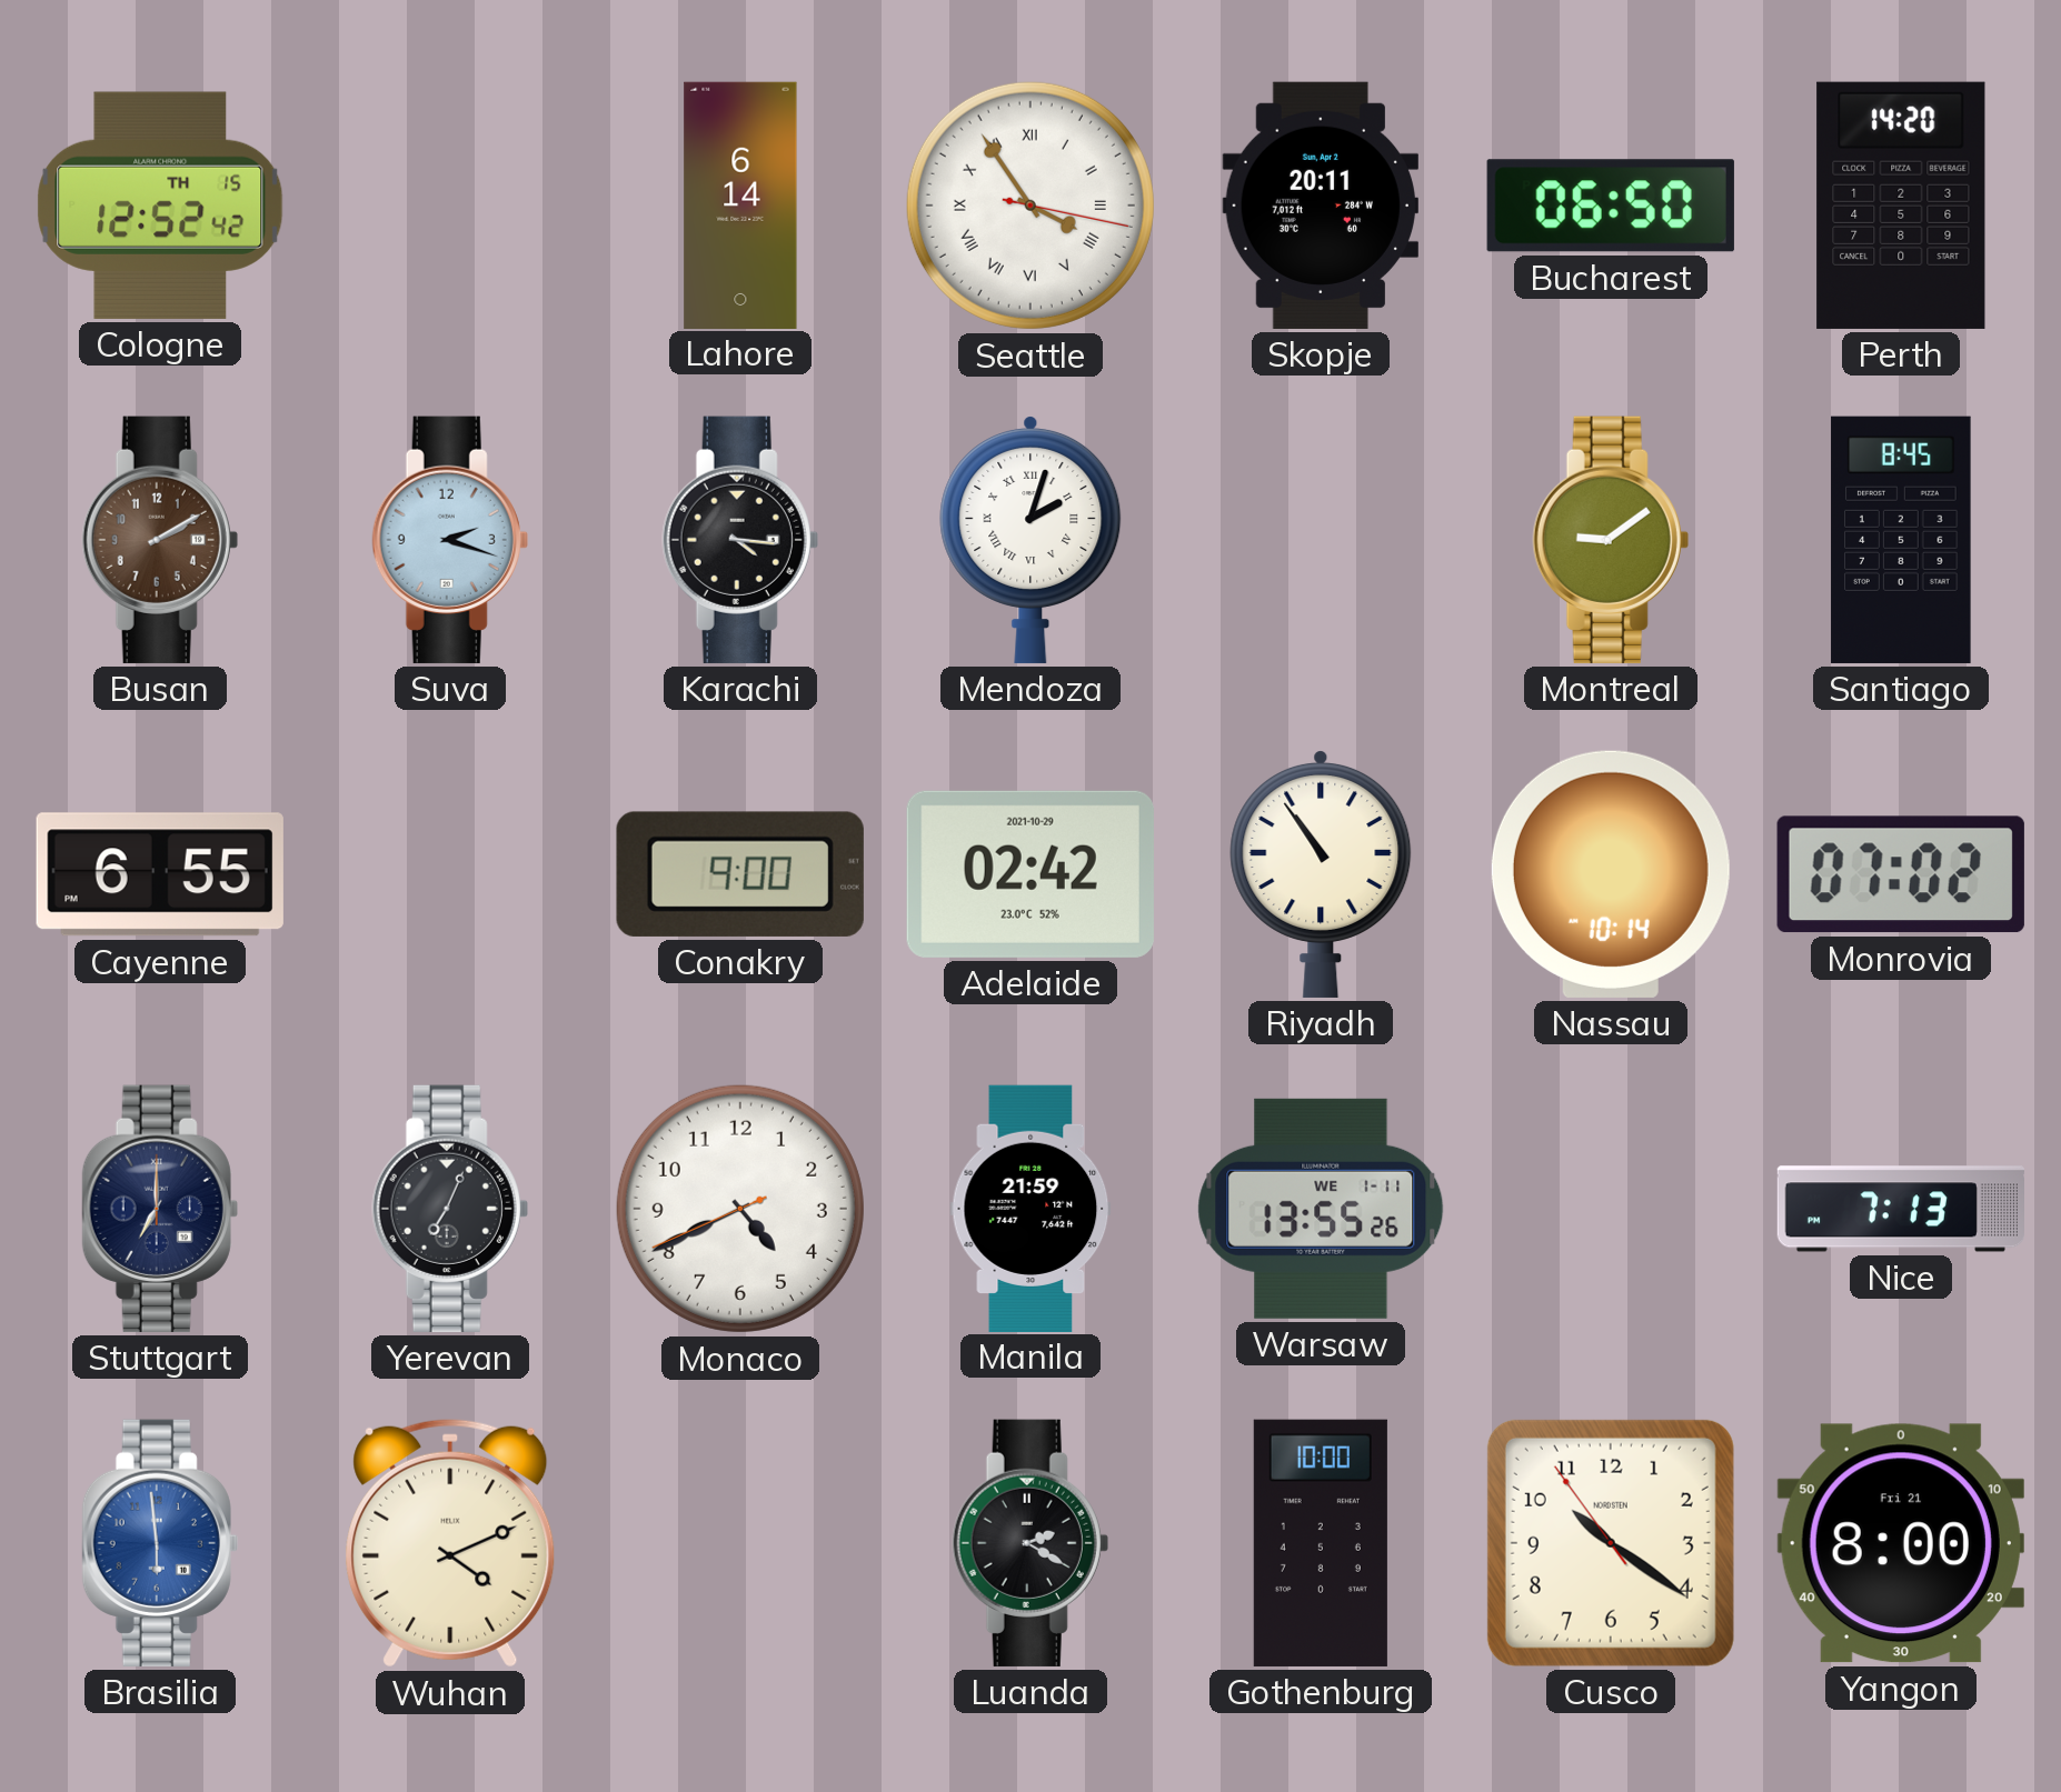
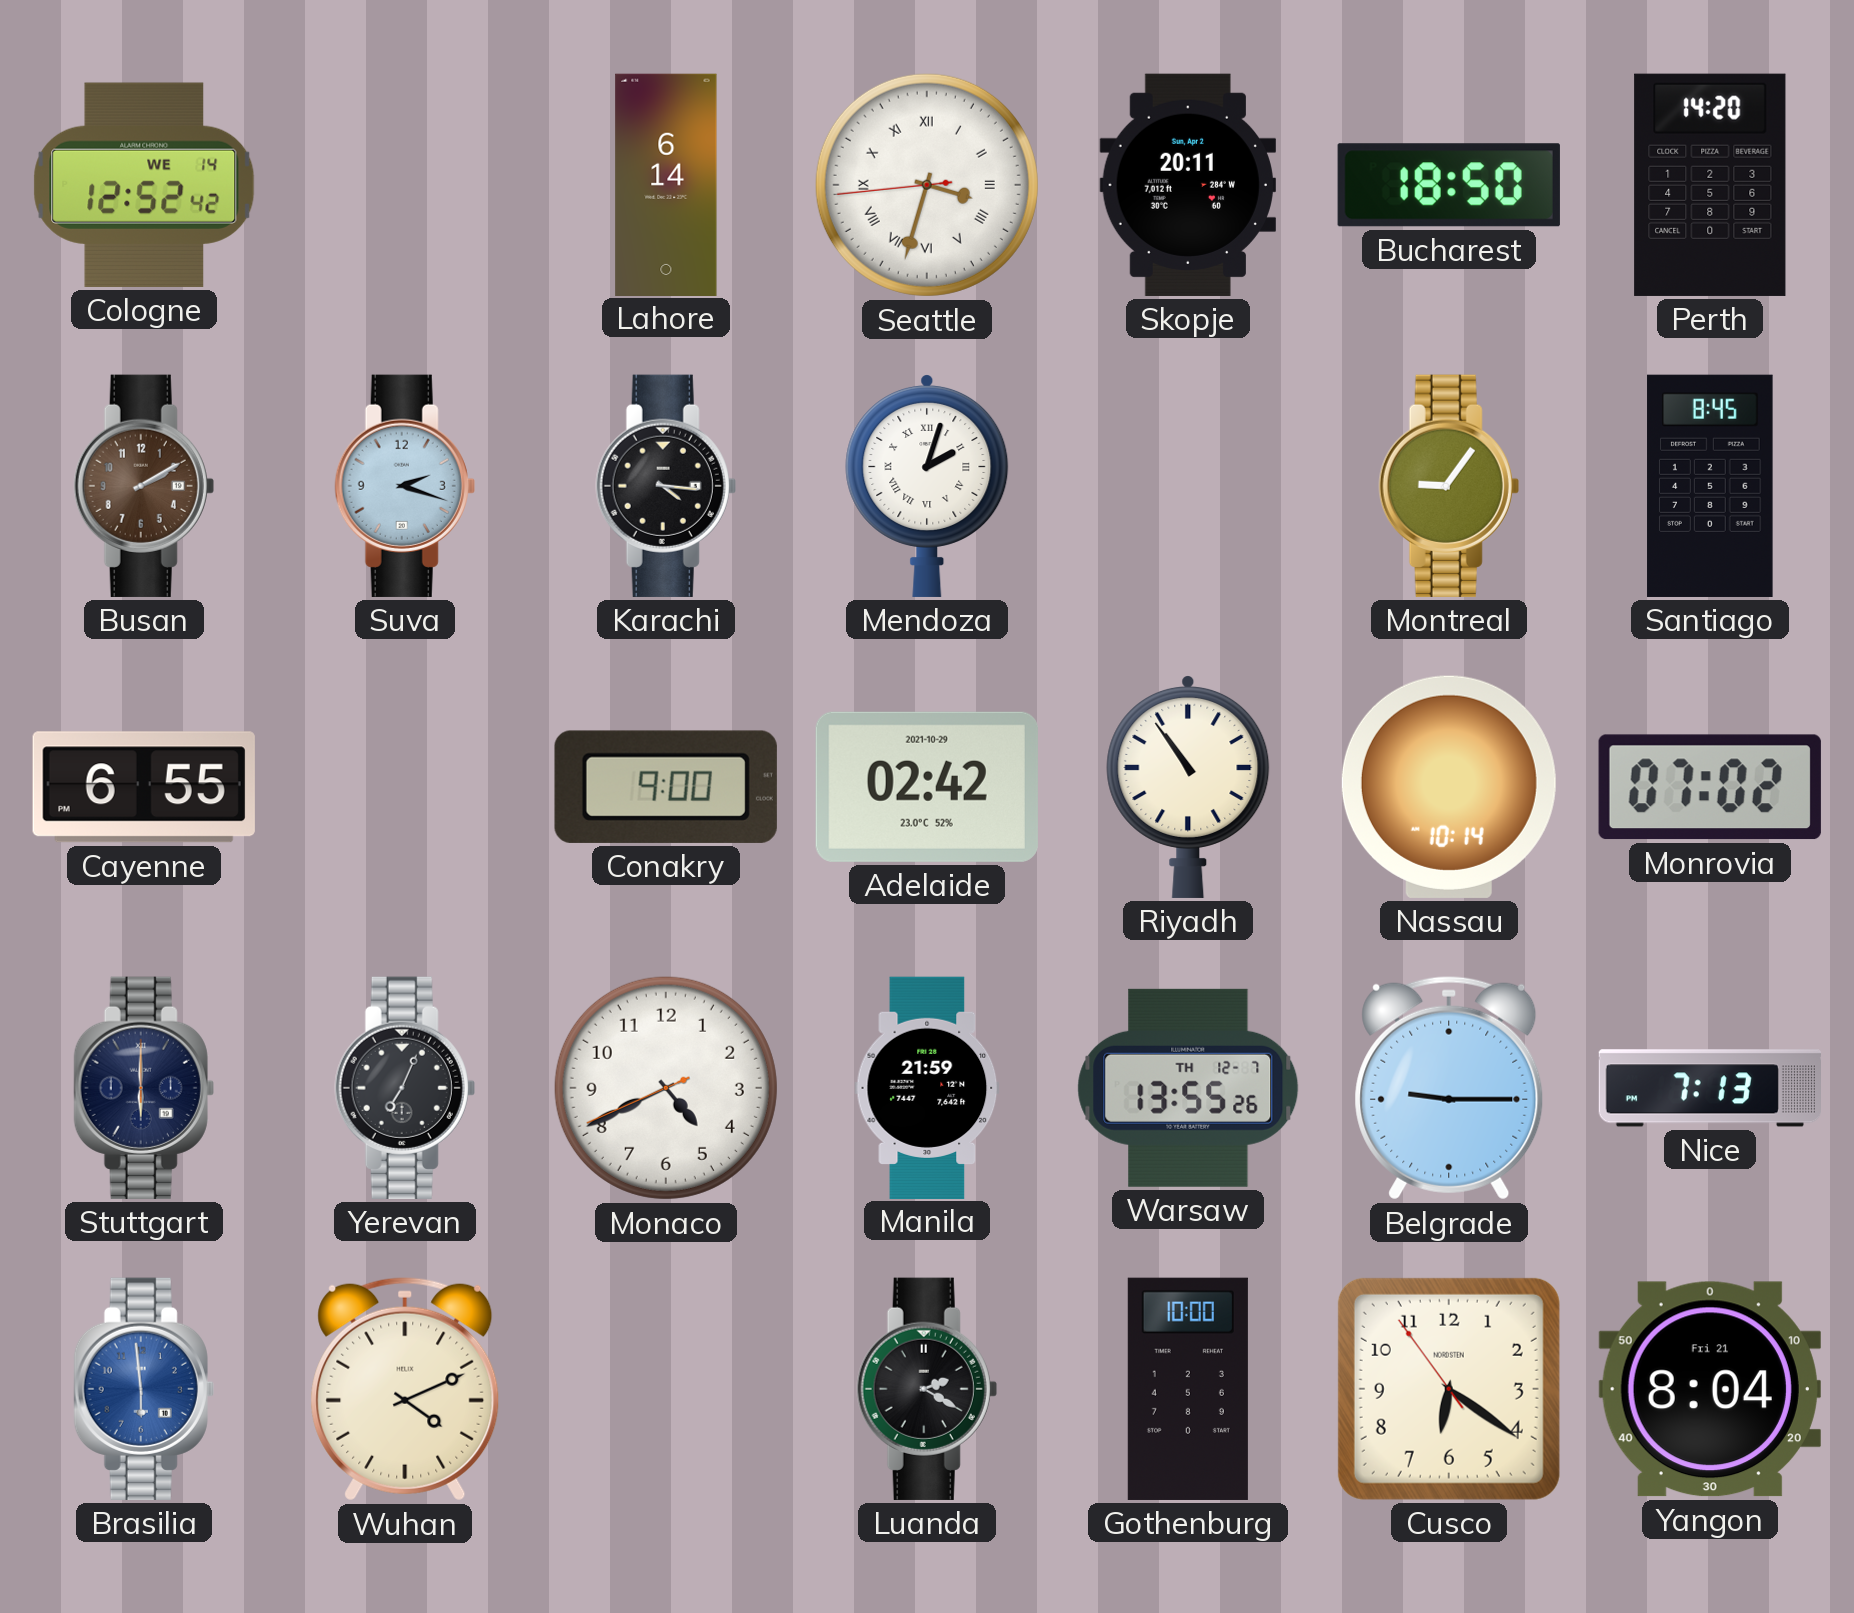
Cologne date: TH 15 -> WE 14
Seattle: 3:54 -> 3:32
Bucharest: 06:50 -> 18:50
Montreal: 9:09 -> 9:06
Stuttgart: 7:00 -> 6:00
Warsaw date: WE 1-11 -> TH 12-7
Belgrade: none -> 9:15
Cusco: 10:20 -> 6:20
Yangon: 8:00 -> 8:04
